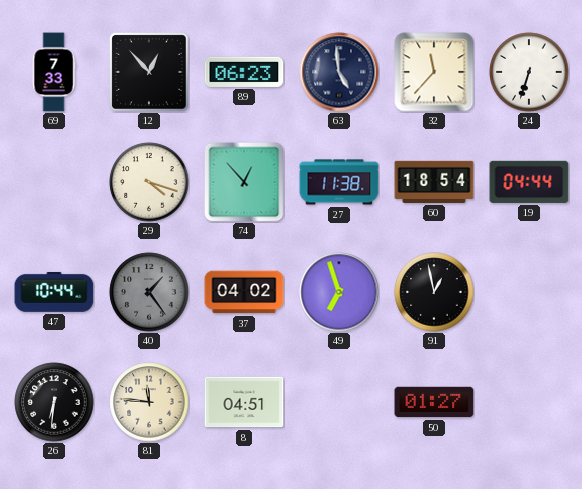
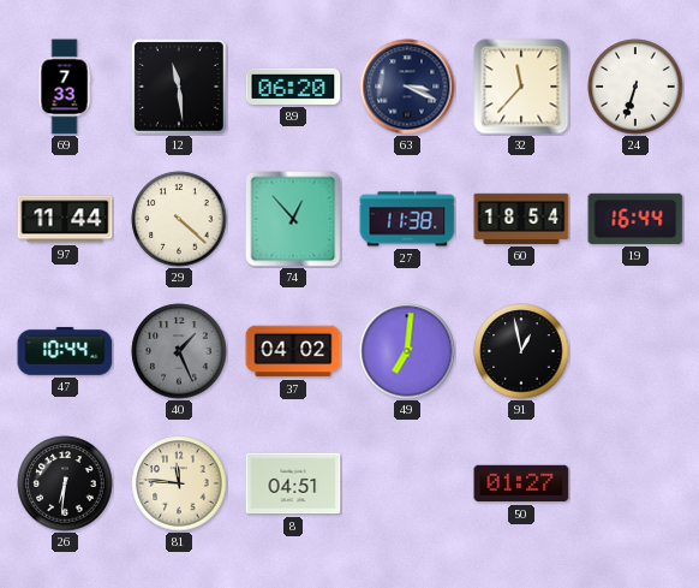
12: 12:53 -> 11:29
89: 06:23 -> 06:20
63: 4:59 -> 3:19
97: none -> 11:44
29: 4:18 -> 4:22
19: 04:44 -> 16:44
40: 1:24 -> 1:26
49: 6:57 -> 7:01
